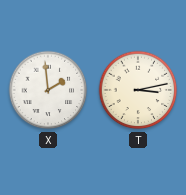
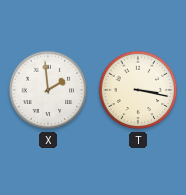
T: 3:13 -> 3:17
